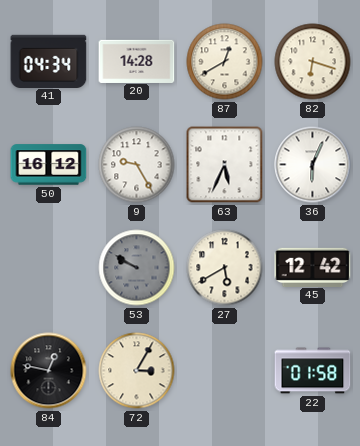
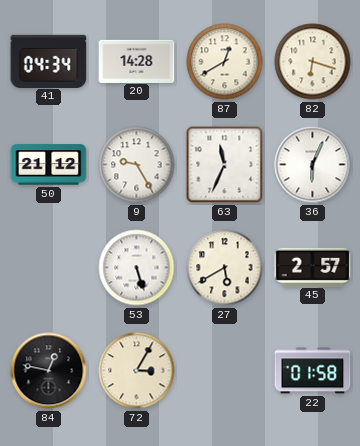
50: 16:12 -> 21:12
63: 5:34 -> 11:34
53: 9:50 -> 5:27
53 dial: grey -> white
45: 12:42 -> 2:57
